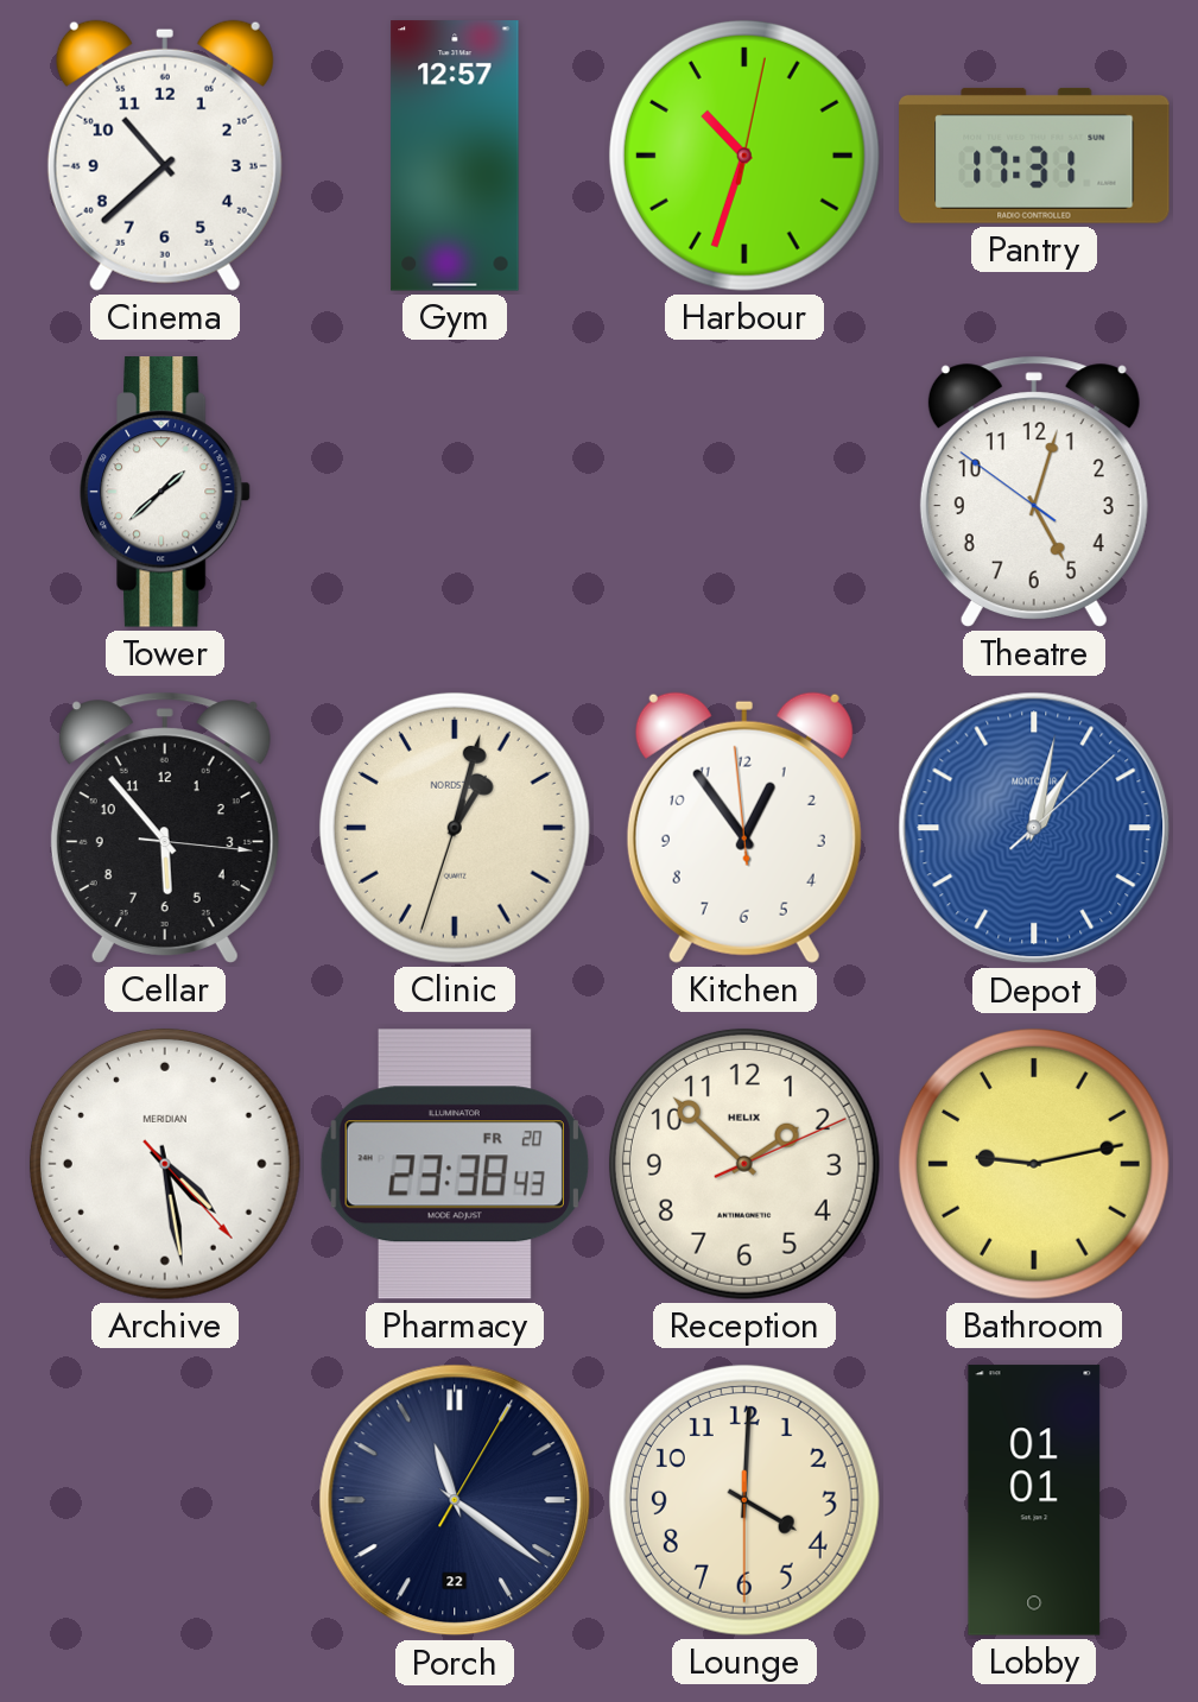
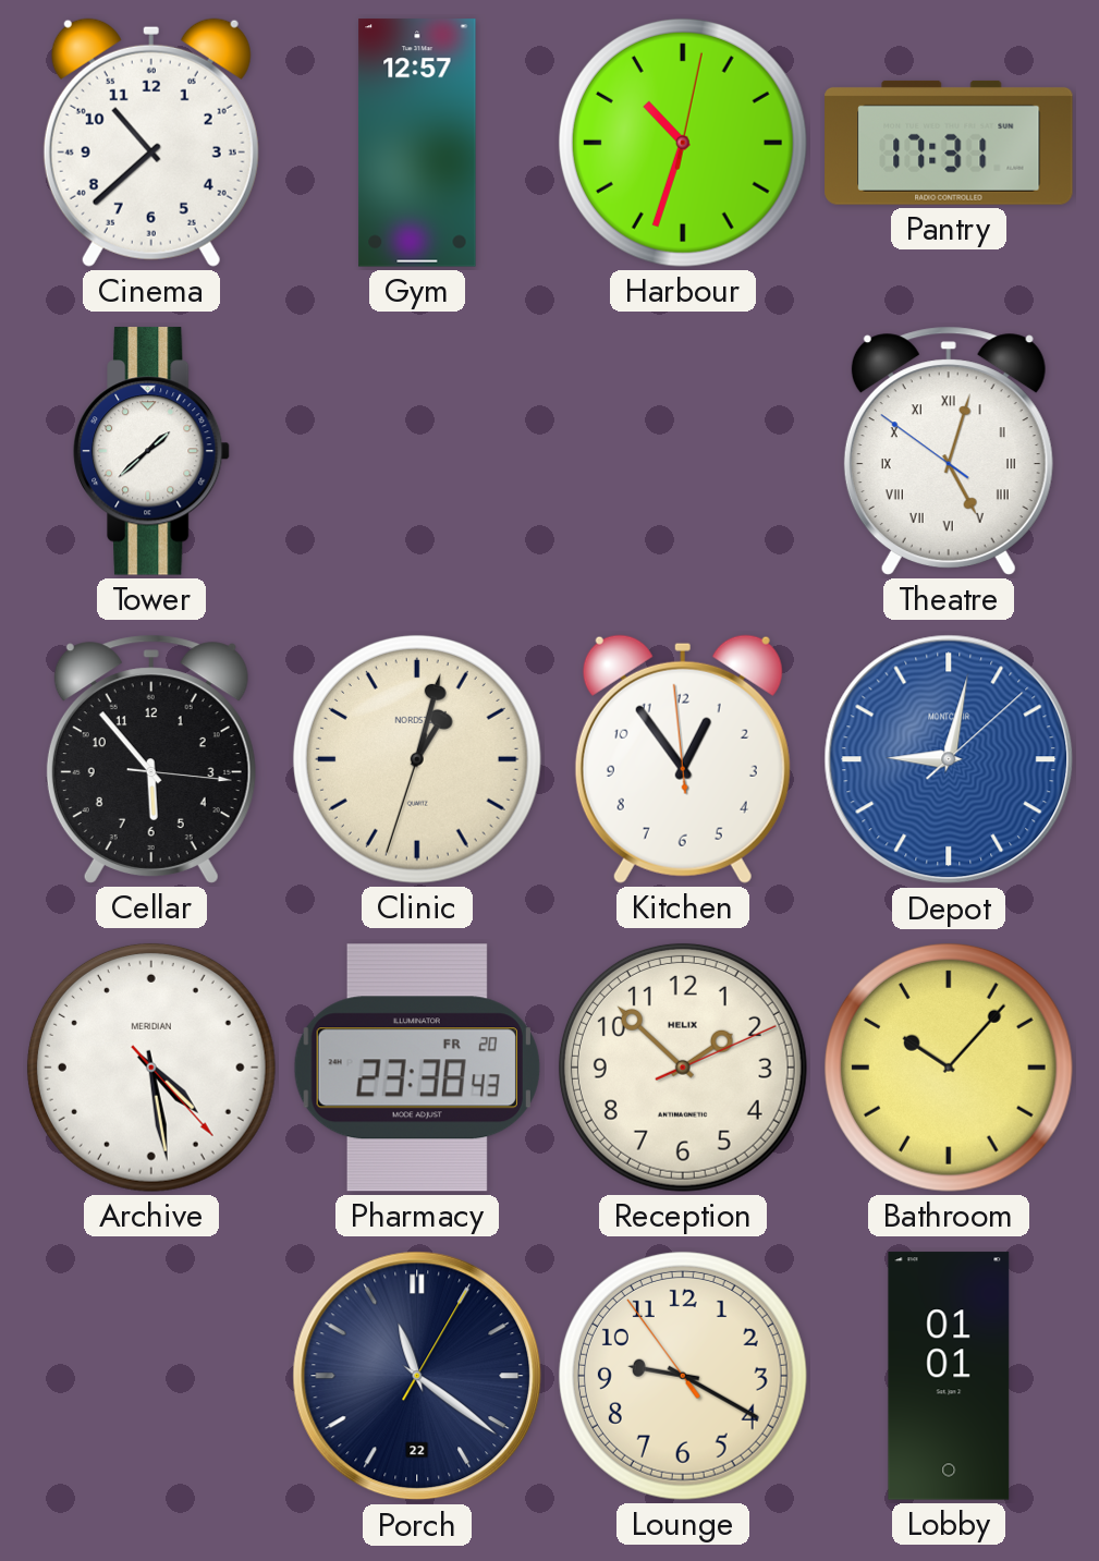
Theatre numerals: Arabic -> Roman
Depot: 1:02 -> 9:02
Bathroom: 9:13 -> 10:07
Lounge: 4:00 -> 9:19
